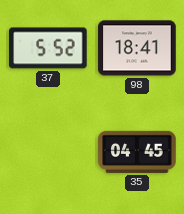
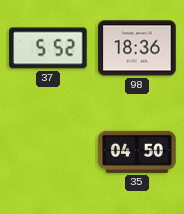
98: 18:41 -> 18:36
35: 04:45 -> 04:50
